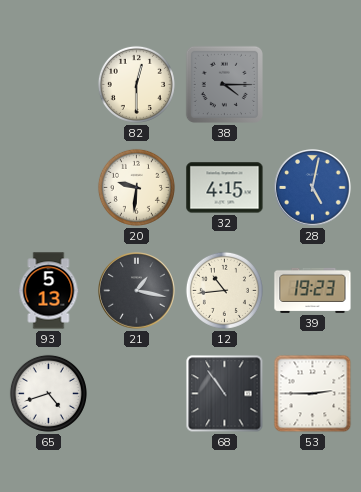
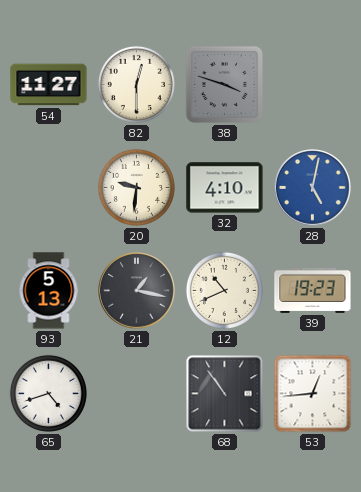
54: none -> 11:27
38: 4:15 -> 3:48
32: 4:15 -> 4:10
12: 10:44 -> 10:41
53: 2:45 -> 12:44
